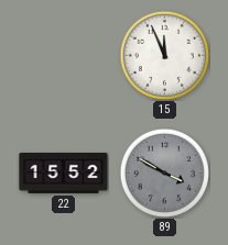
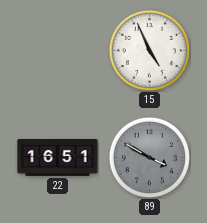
15: 11:56 -> 4:56
22: 15:52 -> 16:51
